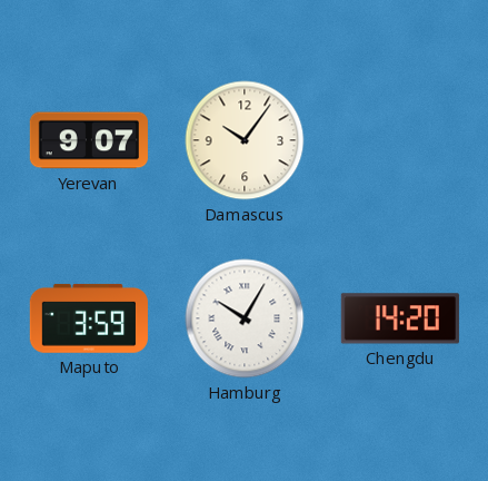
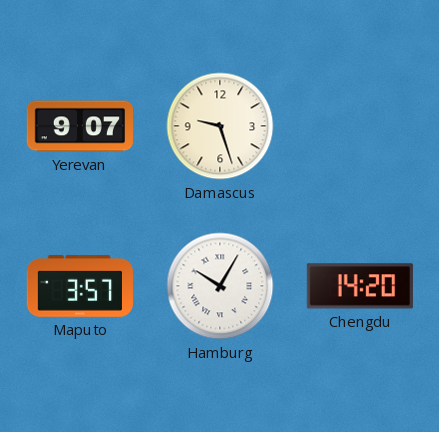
Damascus: 10:06 -> 9:27
Maputo: 3:59 -> 3:57
